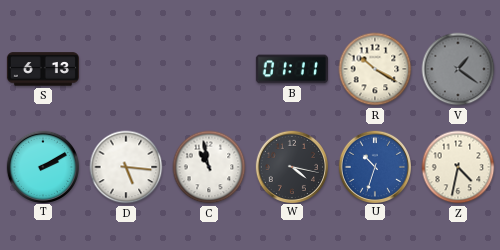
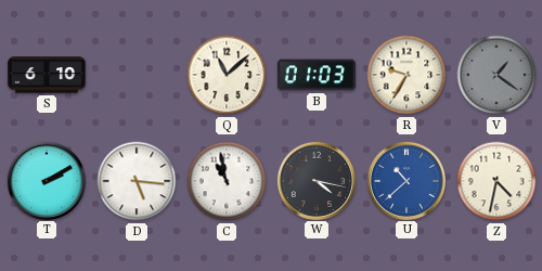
S: 6:13 -> 6:10
Q: none -> 11:08
B: 01:11 -> 01:03
R: 10:20 -> 9:35
U: 10:33 -> 10:38
